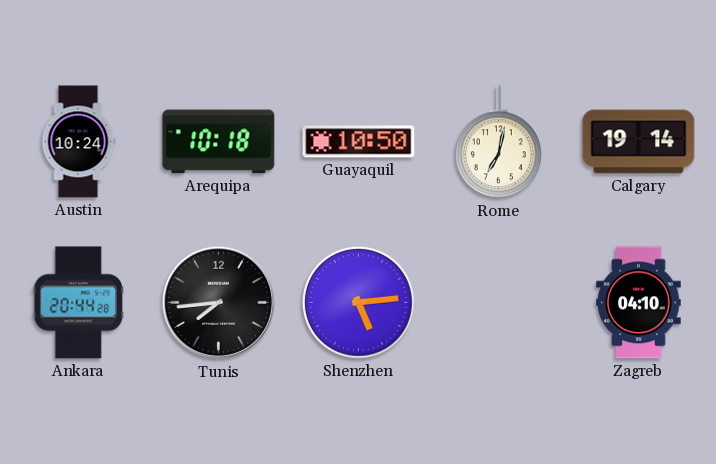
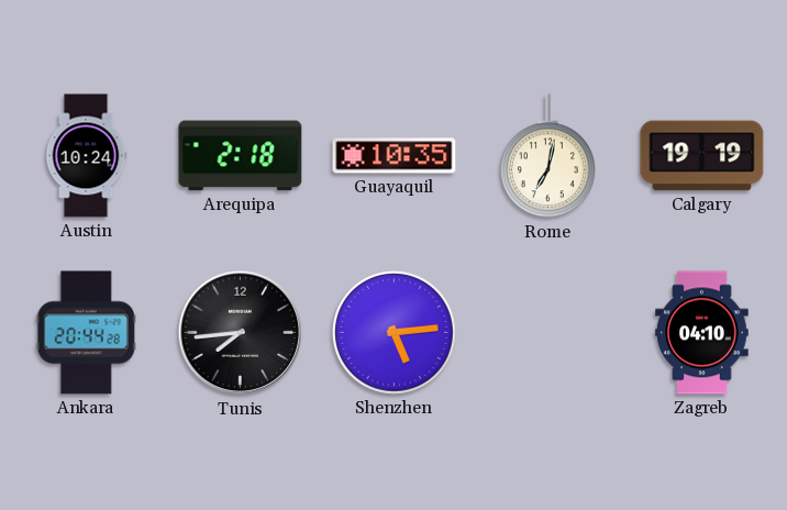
Arequipa: 10:18 -> 2:18
Guayaquil: 10:50 -> 10:35
Calgary: 19:14 -> 19:19
